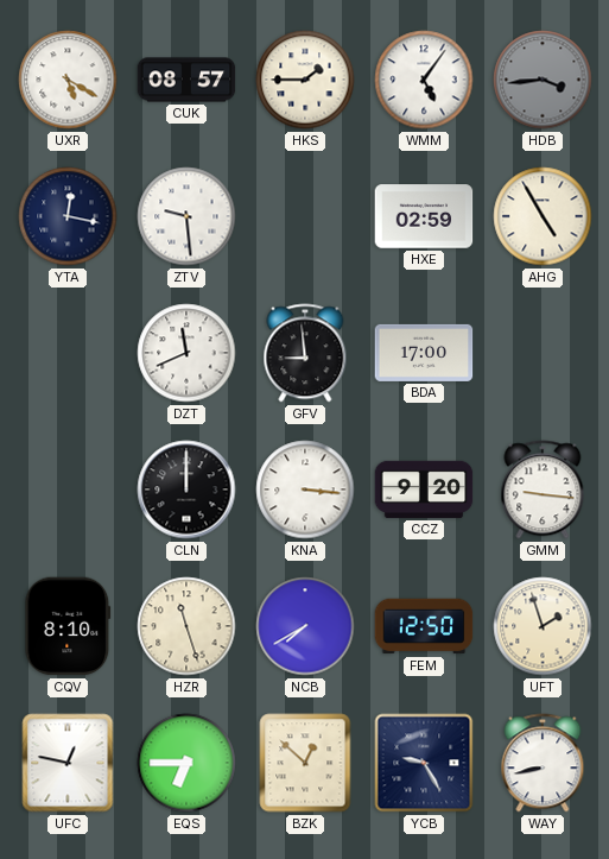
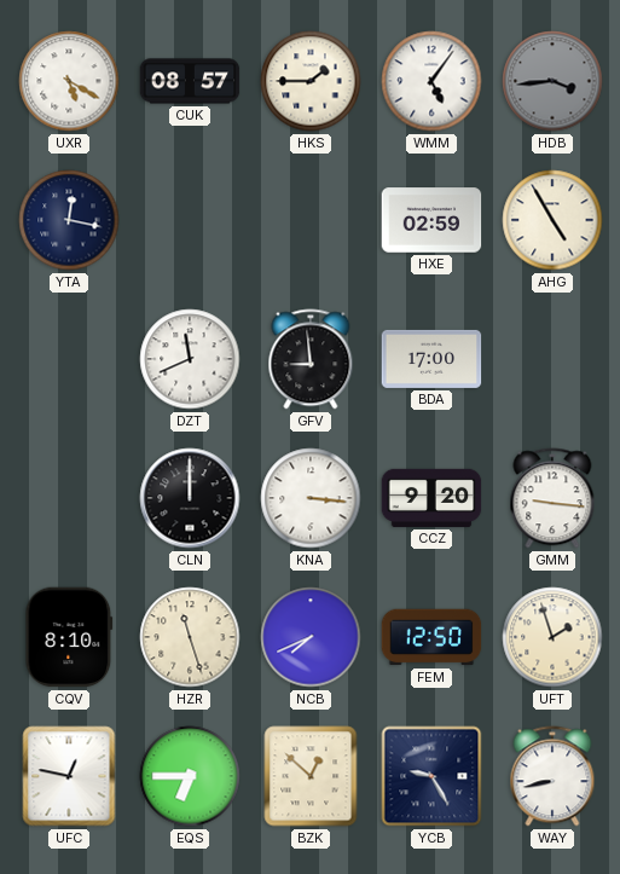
ZTV: 9:29 -> none
NCB: 7:40 -> 7:41
